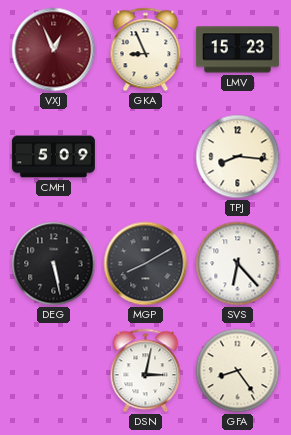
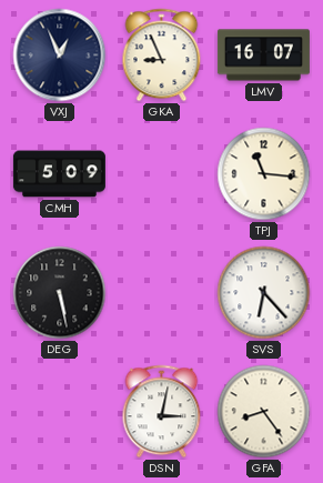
VXJ dial: burgundy -> navy
LMV: 15:23 -> 16:07
TPJ: 8:16 -> 11:16
MGP: 8:10 -> none
